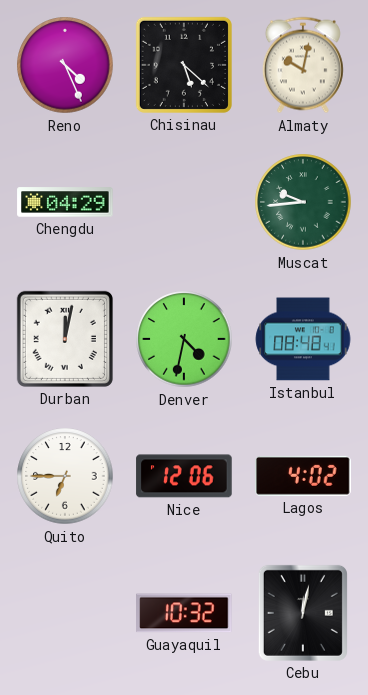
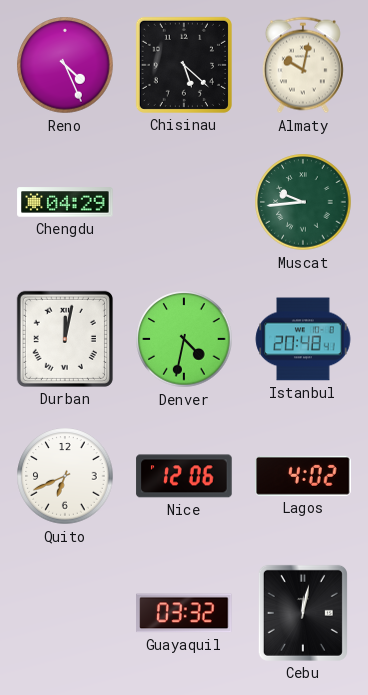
Istanbul: 08:48 -> 20:48
Quito: 6:45 -> 6:41
Guayaquil: 10:32 -> 03:32
